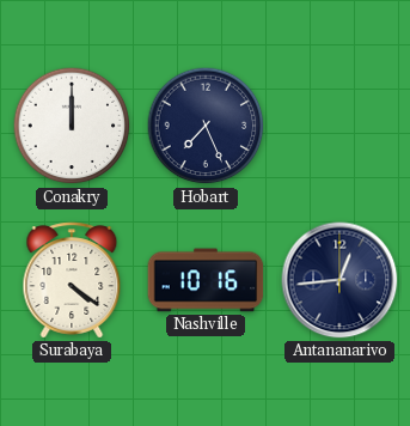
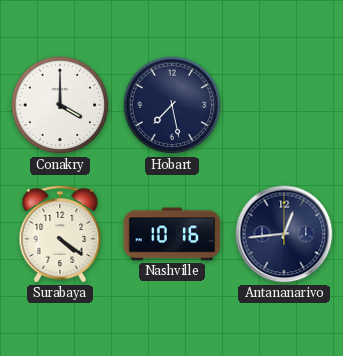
Conakry: 12:00 -> 4:00
Hobart: 7:26 -> 7:28
